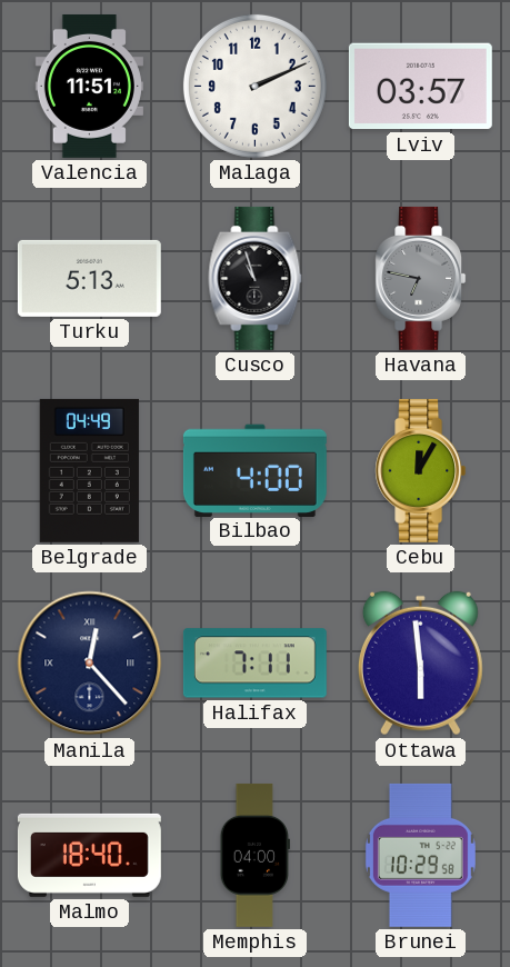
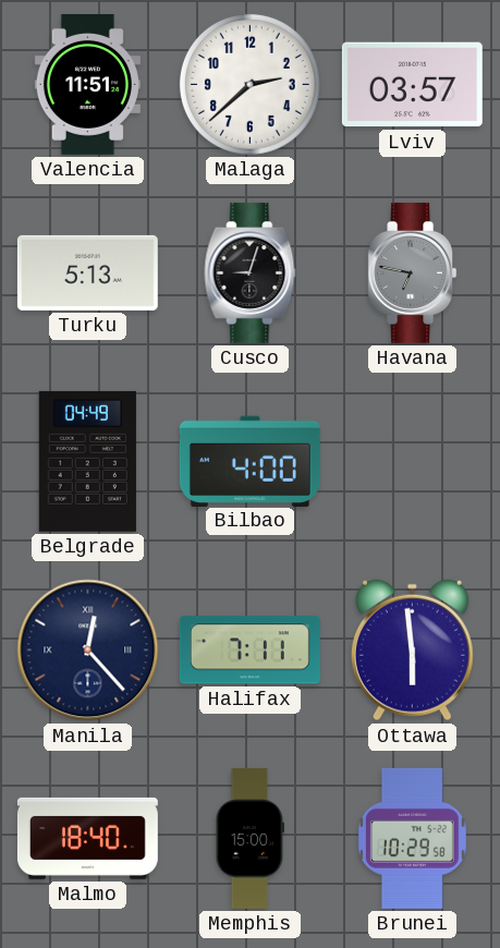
Malaga: 2:11 -> 2:38
Cusco: 10:57 -> 9:03
Cebu: 12:05 -> none
Memphis: 04:00 -> 15:00
